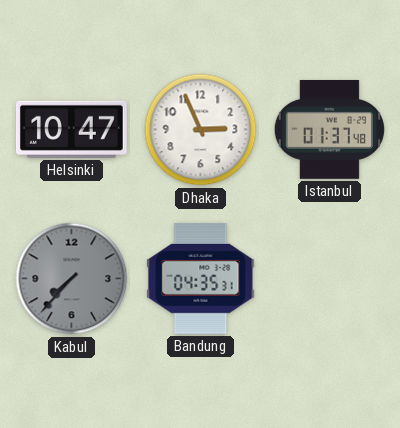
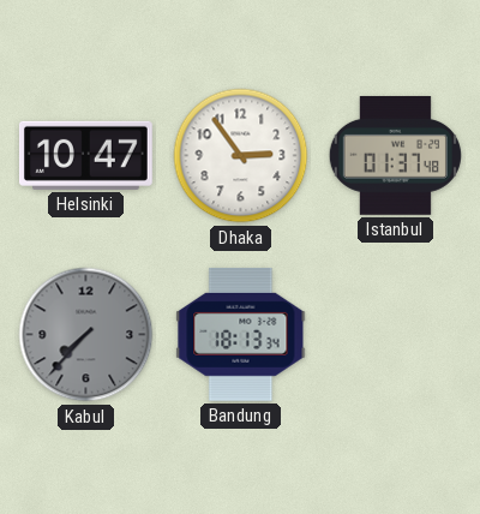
Dhaka: 2:56 -> 2:54
Bandung: 04:35 -> 18:13
